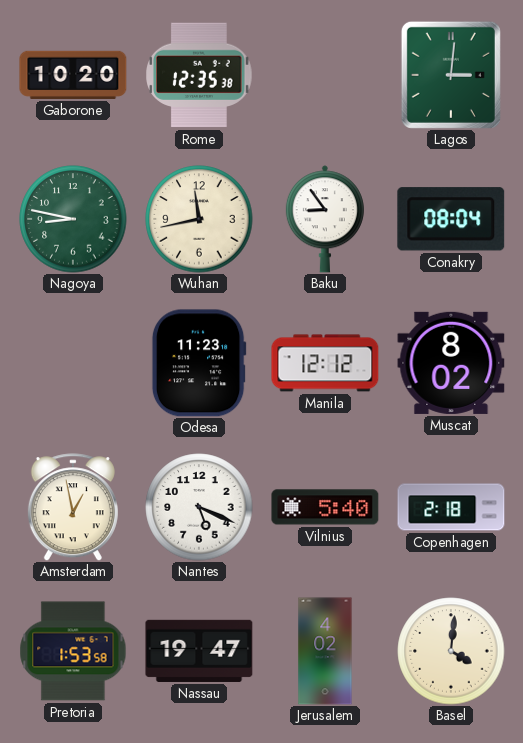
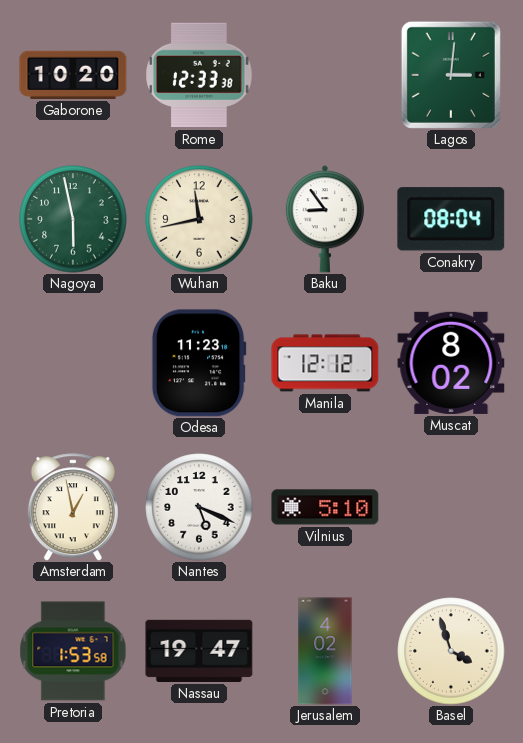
Rome: 12:35 -> 12:33
Nagoya: 8:47 -> 5:58
Vilnius: 5:40 -> 5:10
Copenhagen: 2:18 -> none
Basel: 4:01 -> 3:57
